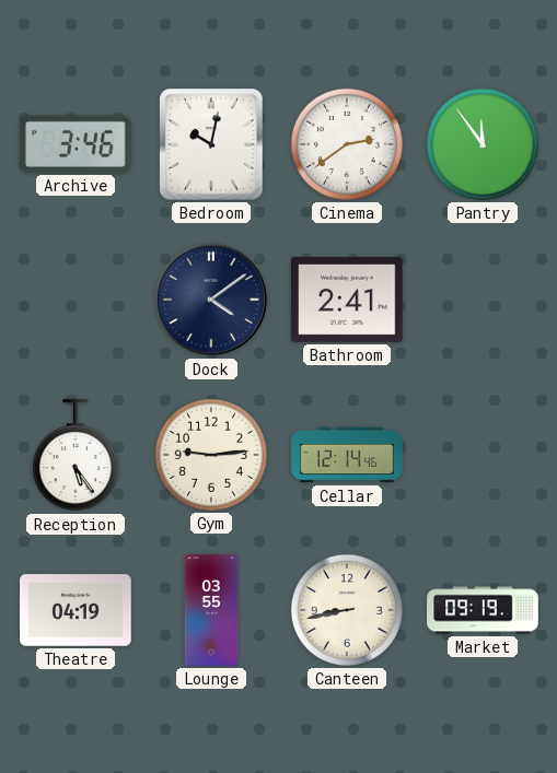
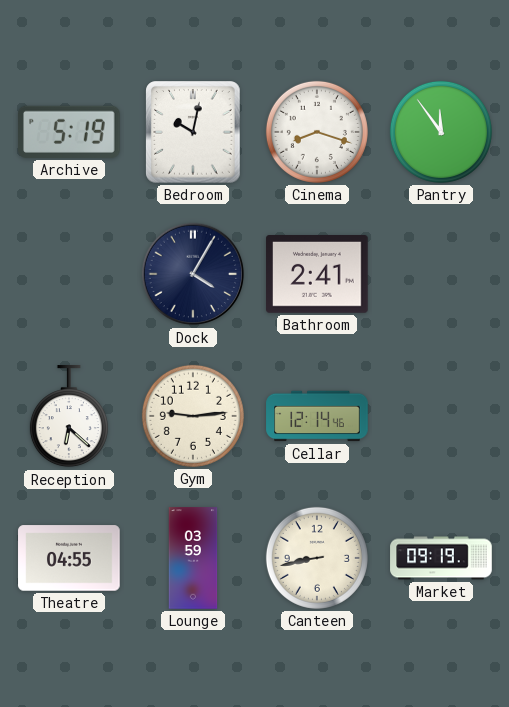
Archive: 3:46 -> 5:19
Cinema: 2:39 -> 8:18
Dock: 4:09 -> 4:05
Reception: 5:24 -> 6:22
Theatre: 04:19 -> 04:55
Lounge: 03:55 -> 03:59
